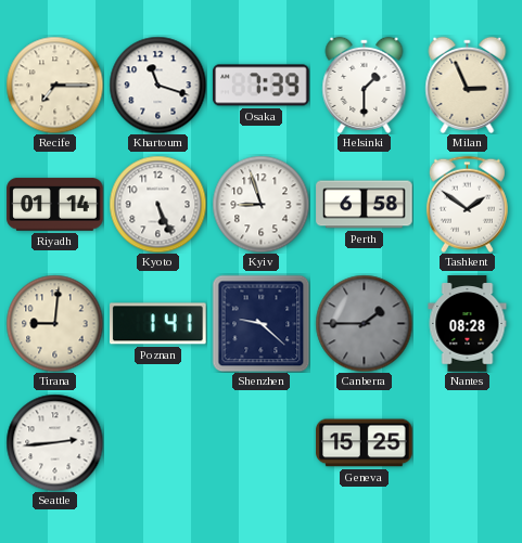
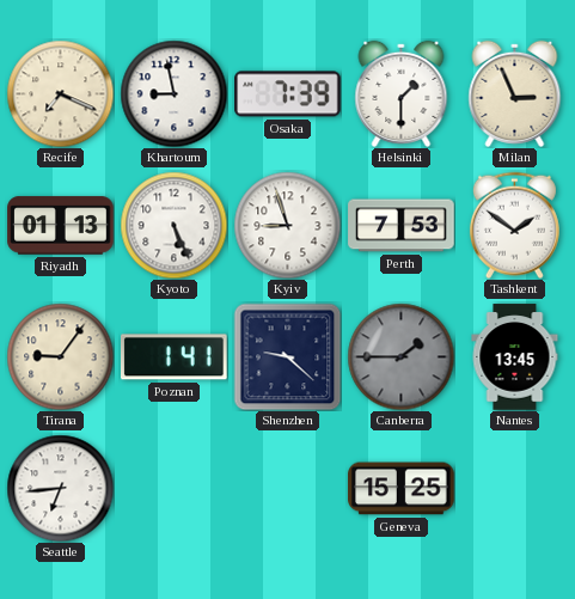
Recife: 7:15 -> 7:19
Khartoum: 11:18 -> 8:58
Riyadh: 01:14 -> 01:13
Perth: 6:58 -> 7:53
Tirana: 9:01 -> 9:06
Nantes: 08:28 -> 13:45
Seattle: 2:44 -> 6:44
